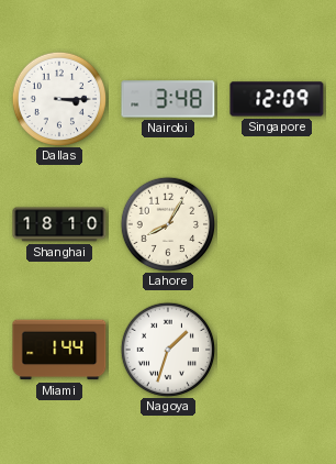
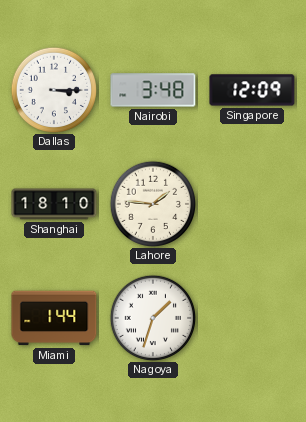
Lahore: 8:05 -> 1:46
